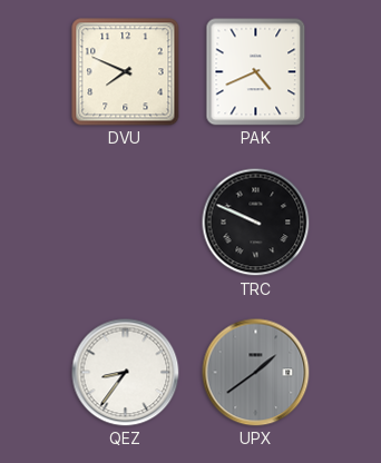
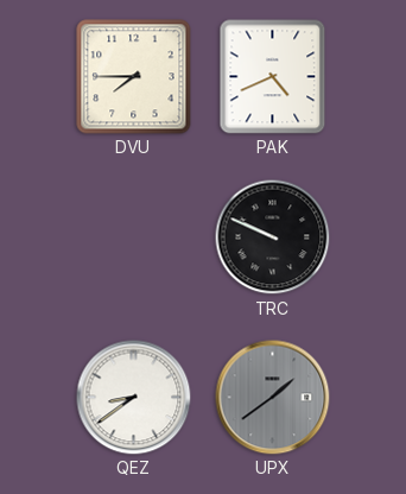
DVU: 7:49 -> 7:45
QEZ: 8:36 -> 8:39
